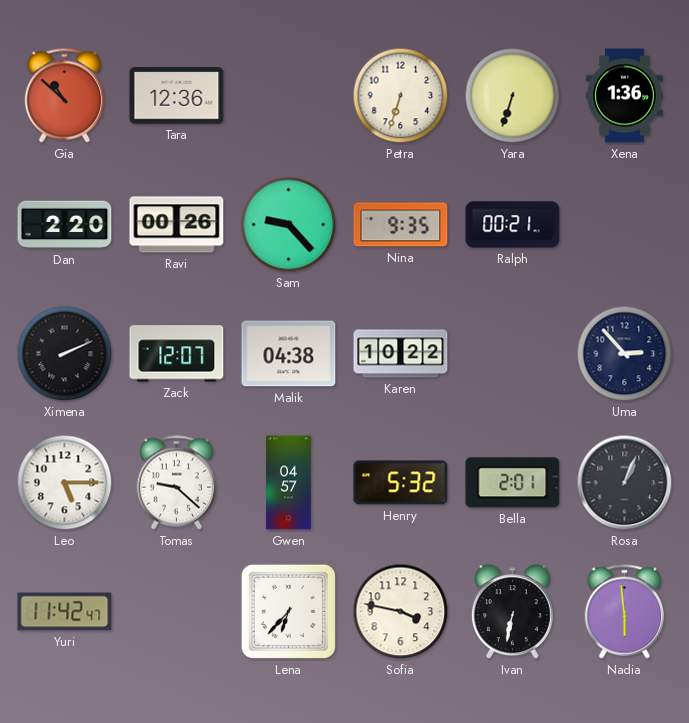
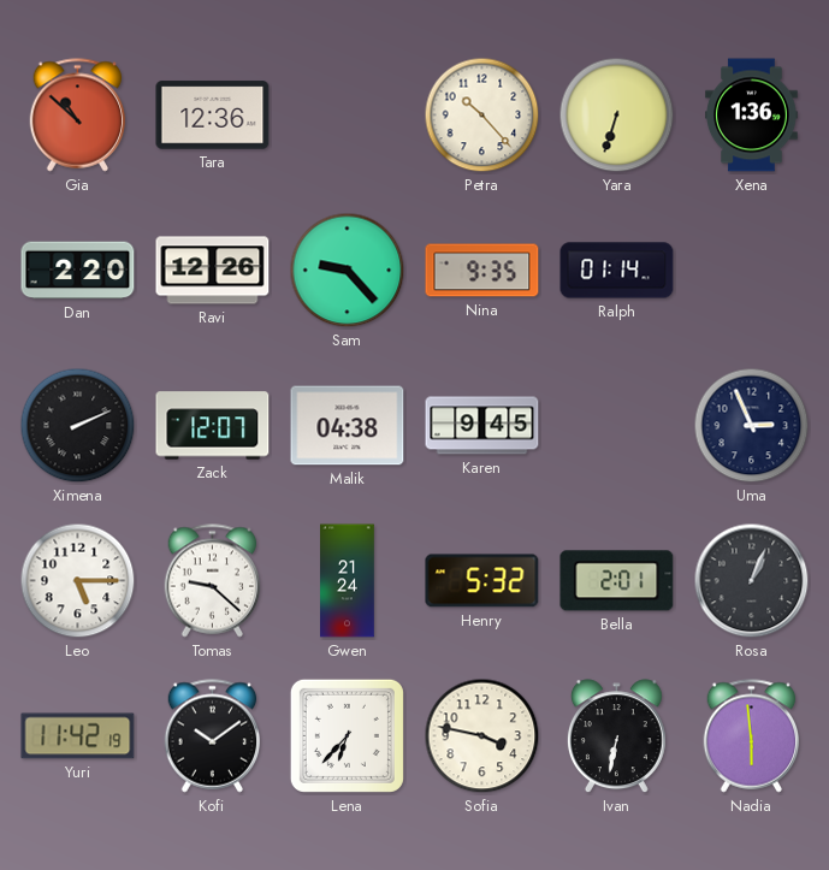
Petra: 6:33 -> 10:23
Ravi: 00:26 -> 12:26
Ralph: 00:21 -> 01:14
Karen: 10:22 -> 9:45
Uma: 2:53 -> 2:56
Gwen: 04:57 -> 21:24
Yuri: 11:42:47 -> 11:42:19
Kofi: none -> 10:09
